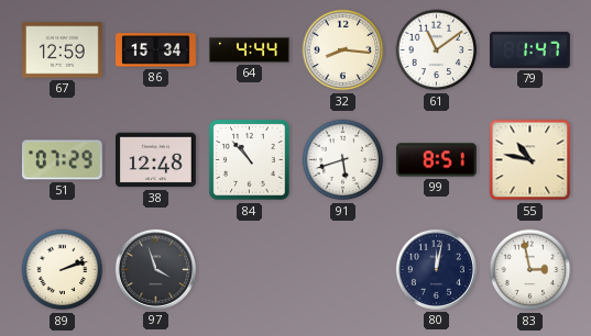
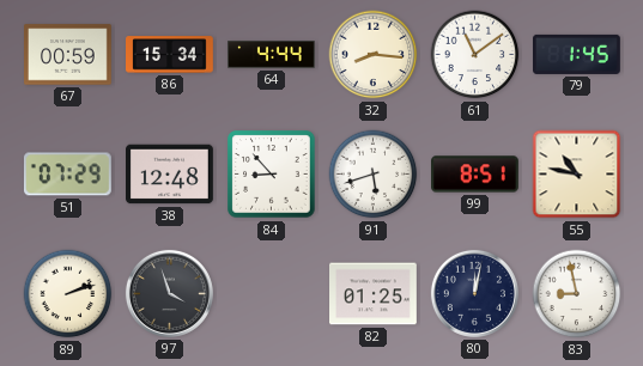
67: 12:59 -> 00:59
79: 1:47 -> 1:45
84: 10:53 -> 8:53
82: none -> 01:25
83: 2:58 -> 8:58
